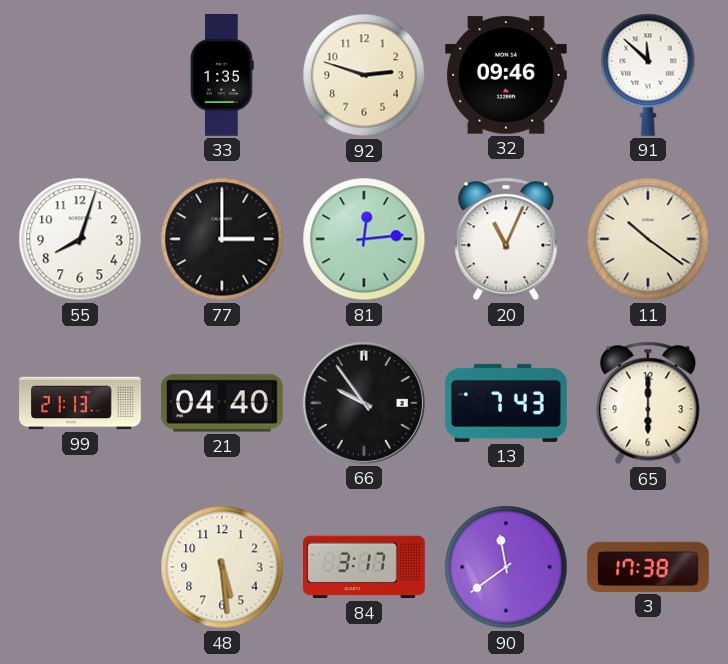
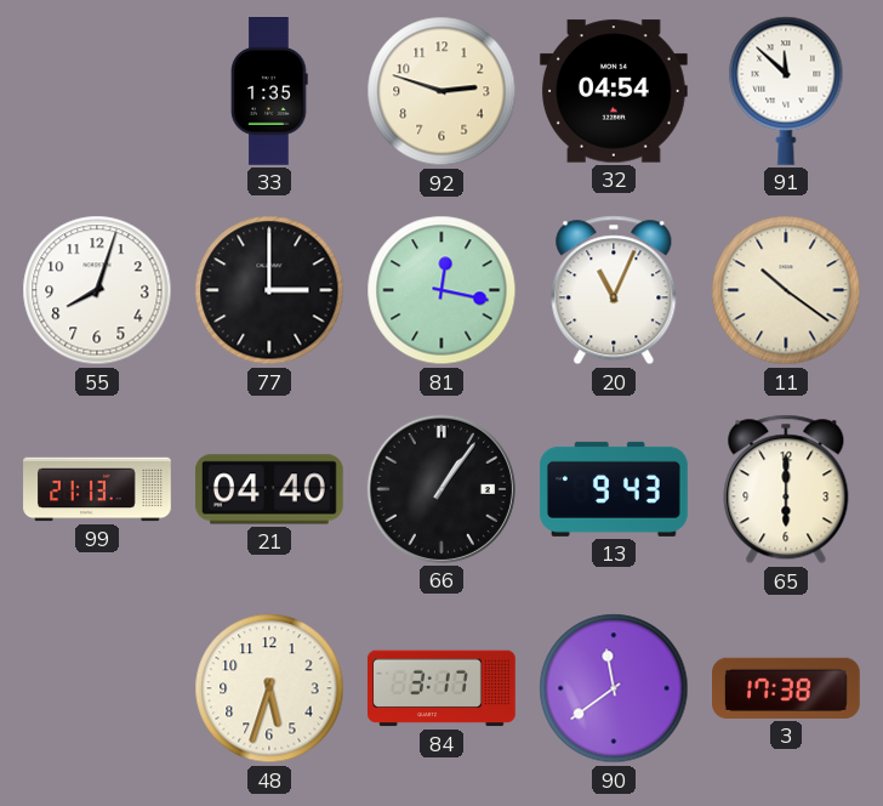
32: 09:46 -> 04:54
81: 12:14 -> 12:17
66: 9:54 -> 1:06
13: 7:43 -> 9:43
48: 5:29 -> 5:33
